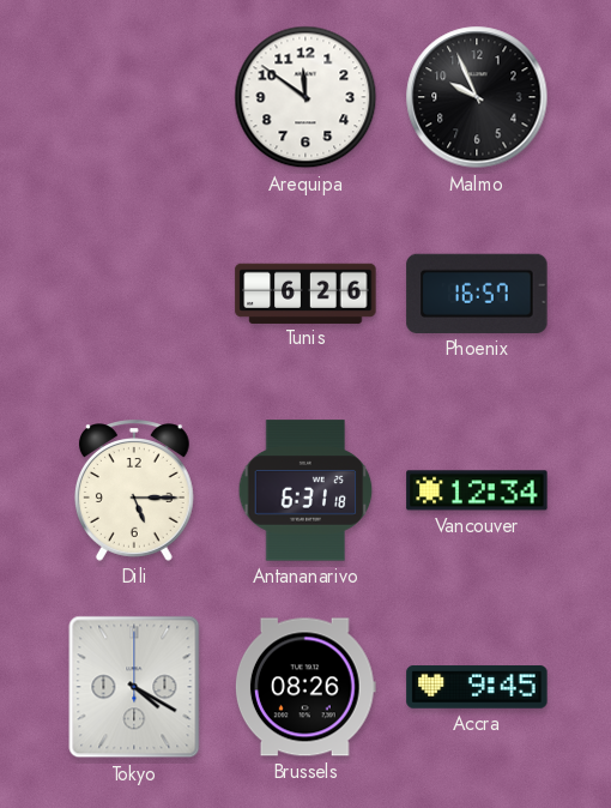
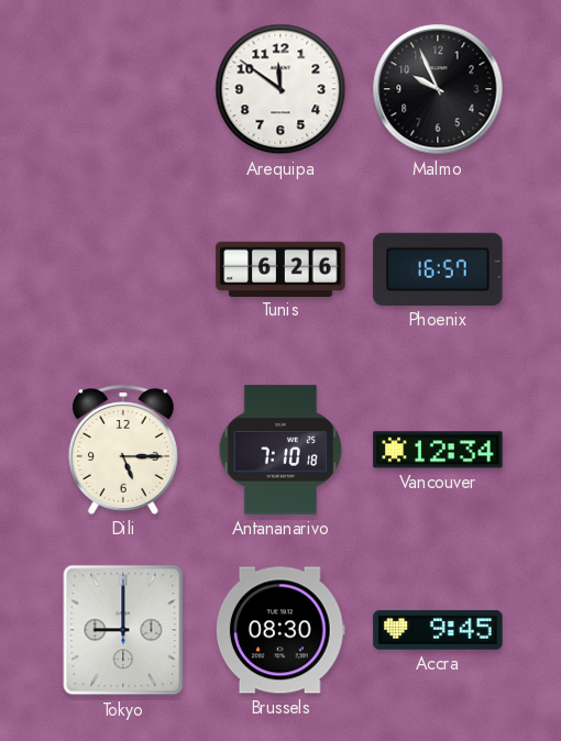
Antananarivo: 6:31 -> 7:10
Tokyo: 4:20 -> 9:00
Brussels: 08:26 -> 08:30
